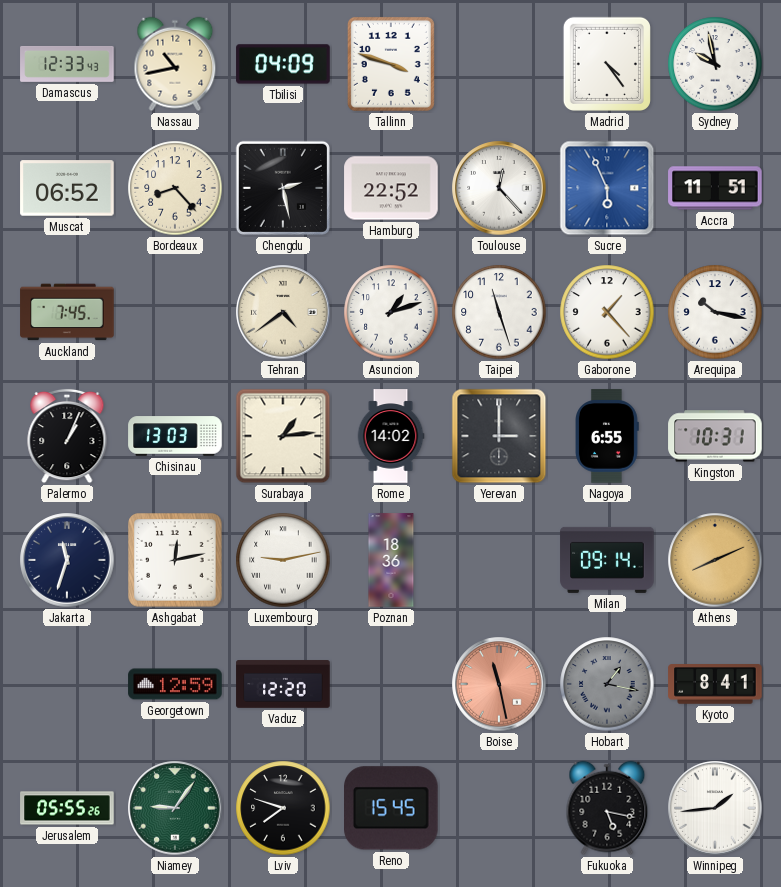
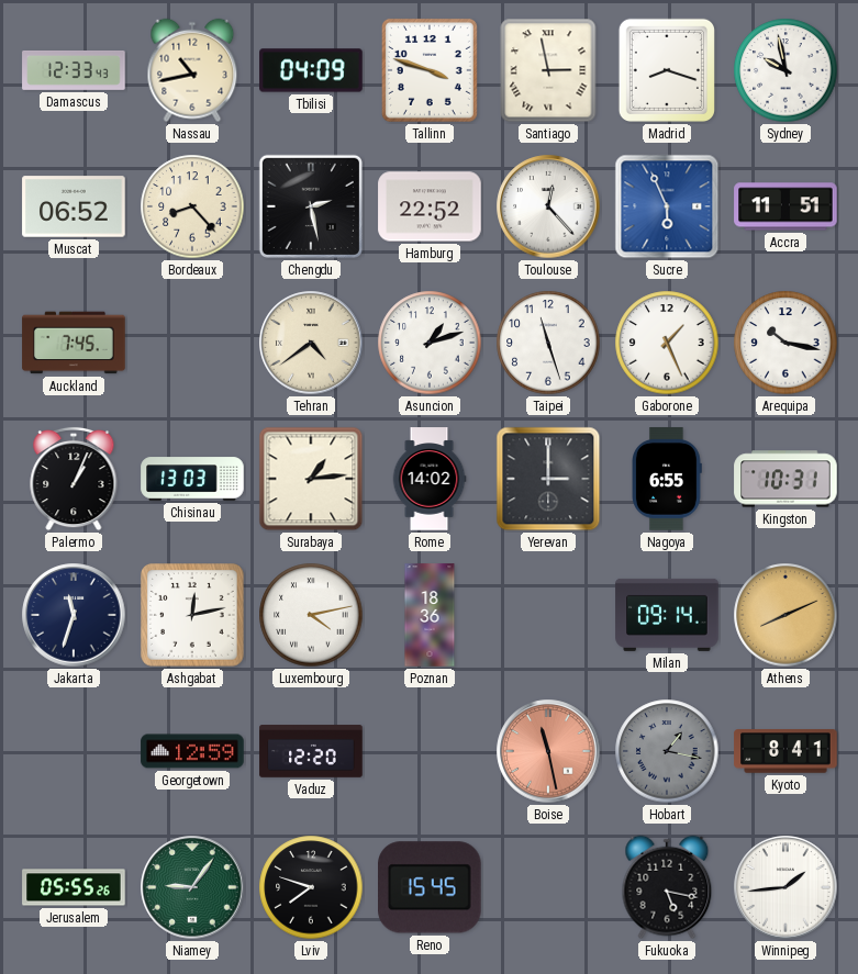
Santiago: none -> 2:58
Madrid: 4:24 -> 8:18
Gaborone: 1:23 -> 1:26
Luxembourg: 9:13 -> 4:13
